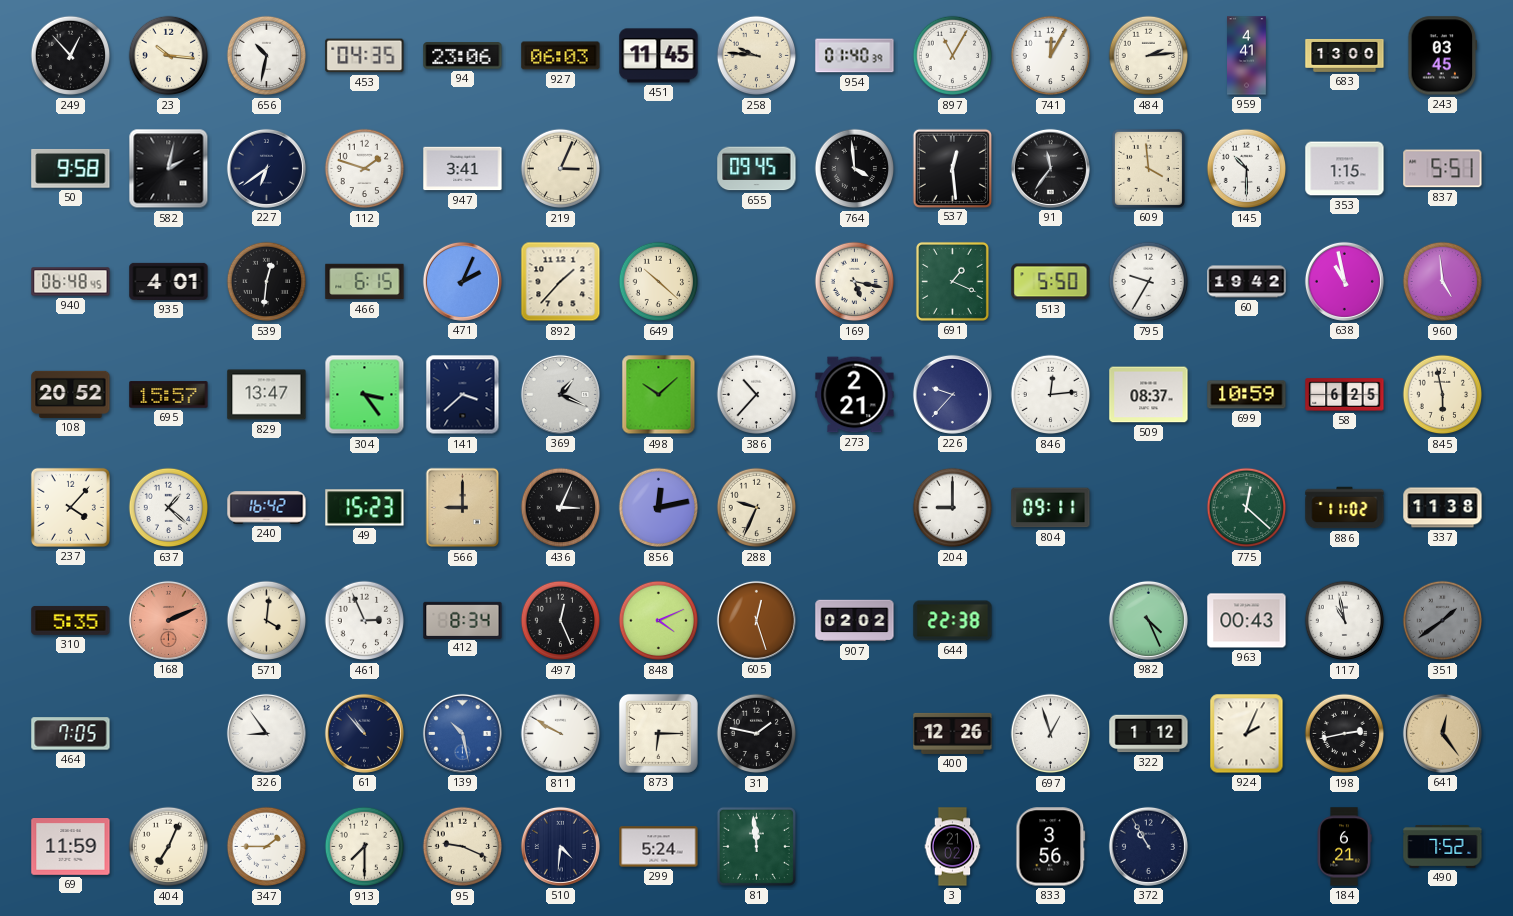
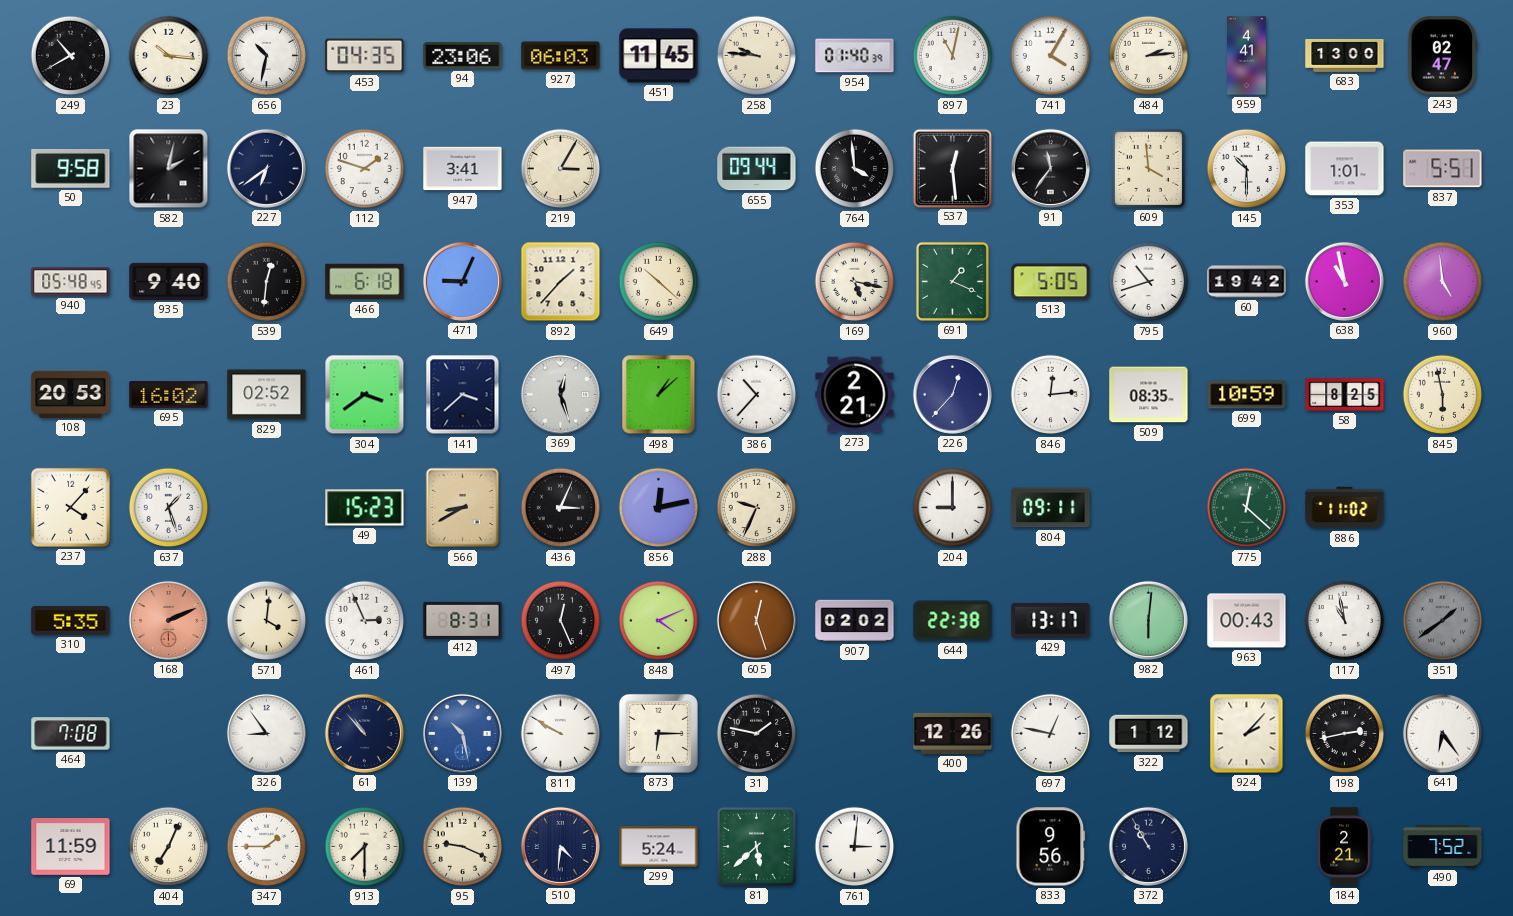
249: 12:53 -> 10:40
897: 11:05 -> 11:02
741: 12:05 -> 4:05
243: 03:45 -> 02:47
219: 3:04 -> 3:05
655: 09:45 -> 09:44
353: 1:15 -> 1:01
940: 06:48 -> 05:48
935: 4:01 -> 9:40
466: 6:15 -> 6:18
471: 2:04 -> 9:04
513: 5:50 -> 5:05
795: 9:35 -> 10:42
108: 20:52 -> 20:53
695: 15:57 -> 16:02
829: 13:47 -> 02:52
304: 3:24 -> 3:39
369: 1:19 -> 12:27
498: 10:08 -> 1:08
226: 9:37 -> 12:37
509: 08:37 -> 08:35
58: 6:25 -> 8:25
637: 1:22 -> 1:27
240: 16:42 -> none
566: 9:00 -> 8:40
337: 11:38 -> none
412: 8:34 -> 8:31
429: none -> 13:17
982: 4:26 -> 6:01
464: 7:05 -> 7:08
697: 12:57 -> 12:47
924: 2:04 -> 2:07
641: 12:24 -> 6:24
641 dial: champagne -> white
81: 11:59 -> 5:38
761: none -> 3:01
3: 21:02 -> none
833: 3:56 -> 9:56
184: 6:21 -> 2:21
